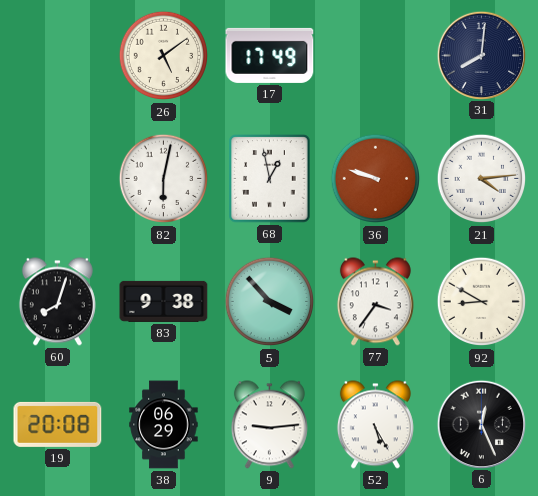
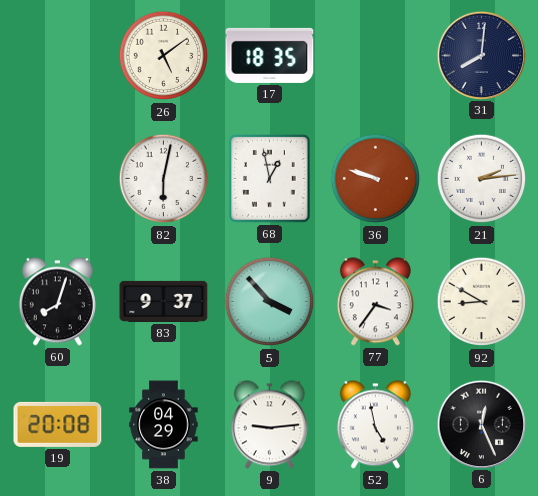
17: 17:49 -> 18:35
21: 4:14 -> 2:14
83: 9:38 -> 9:37
38: 06:29 -> 04:29
52: 5:25 -> 4:58
